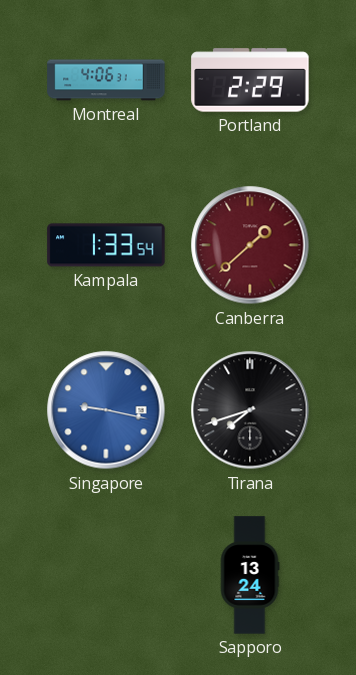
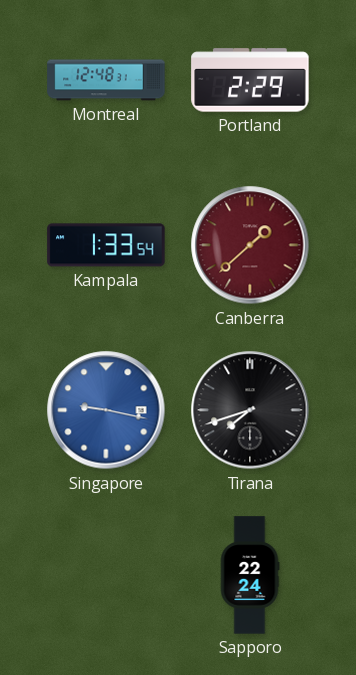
Montreal: 4:06 -> 12:48
Sapporo: 13:24 -> 22:24
